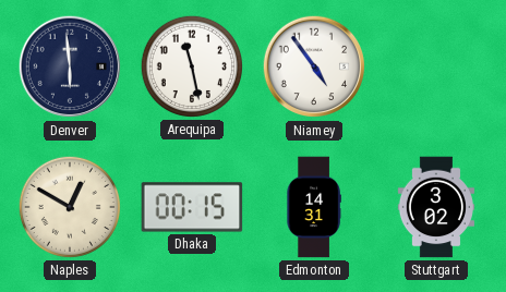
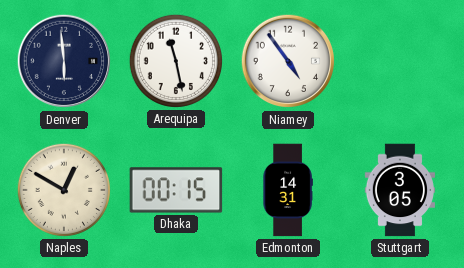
Stuttgart: 3:02 -> 3:05
